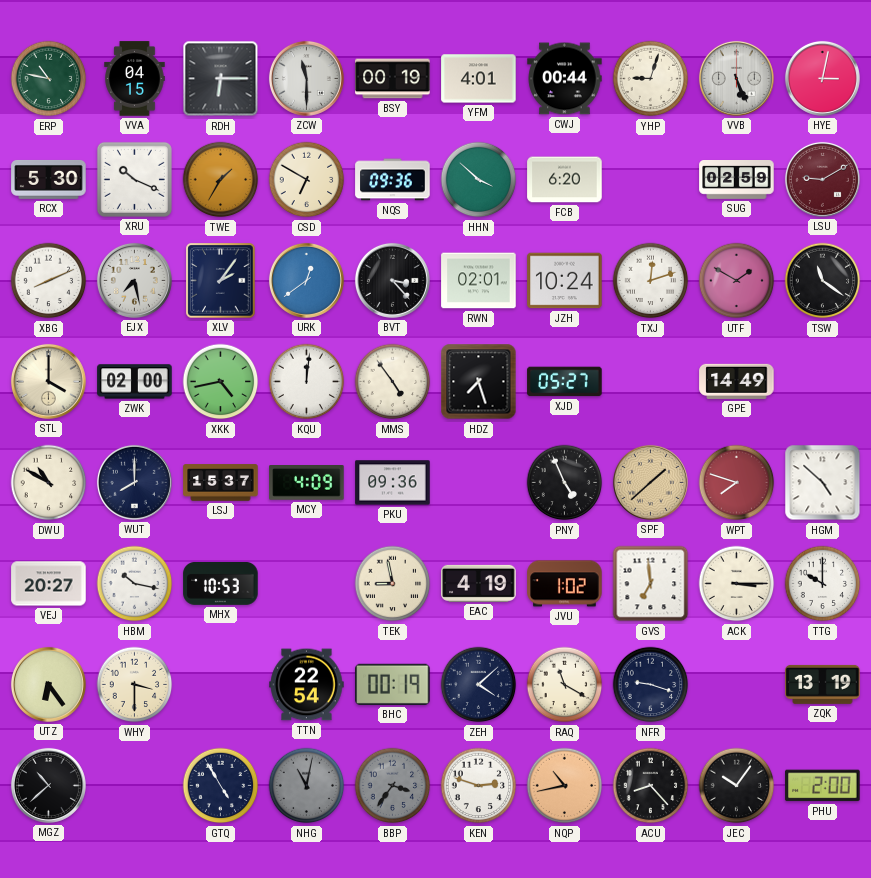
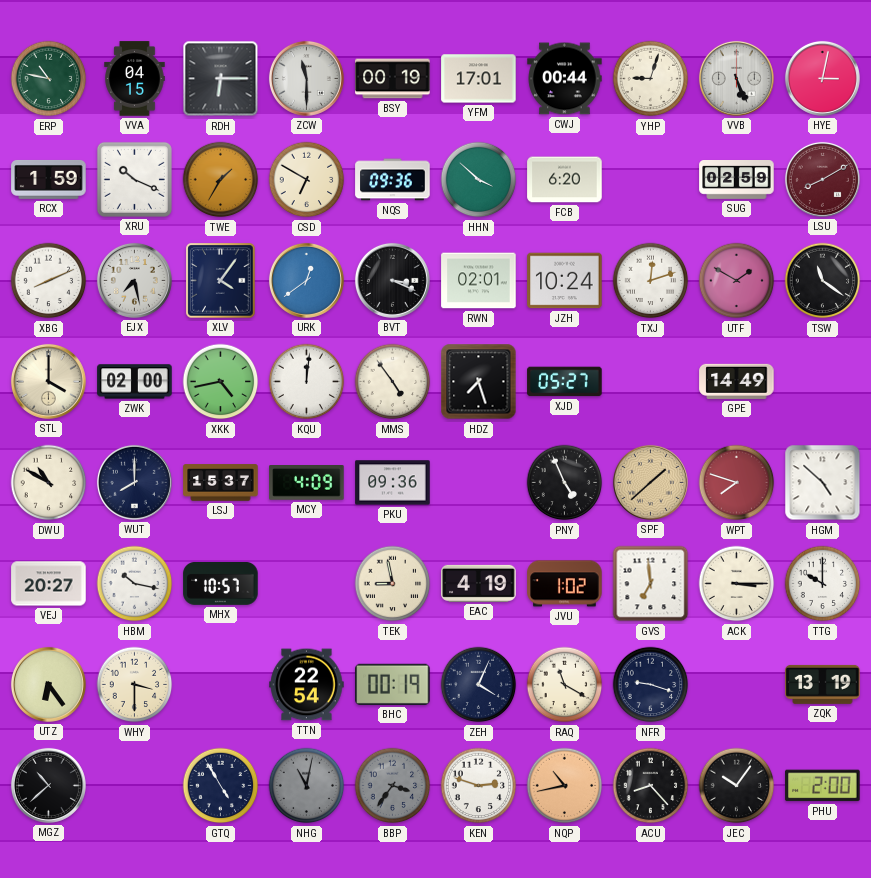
YFM: 4:01 -> 17:01
RCX: 5:30 -> 1:59
LSU: 9:10 -> 8:10
XLV: 2:06 -> 4:06
BVT: 3:23 -> 3:19
MHX: 10:53 -> 10:57
ZEH: 4:08 -> 4:04
